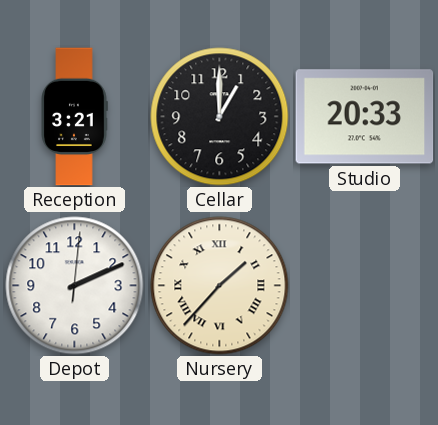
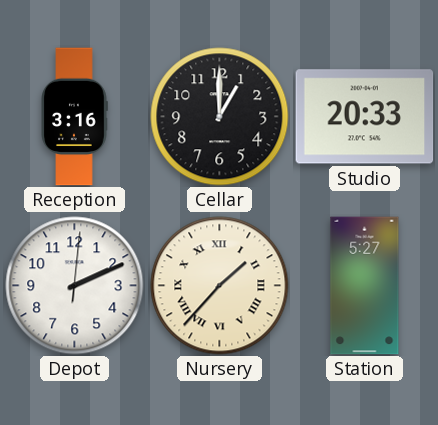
Reception: 3:21 -> 3:16
Station: none -> 5:27
